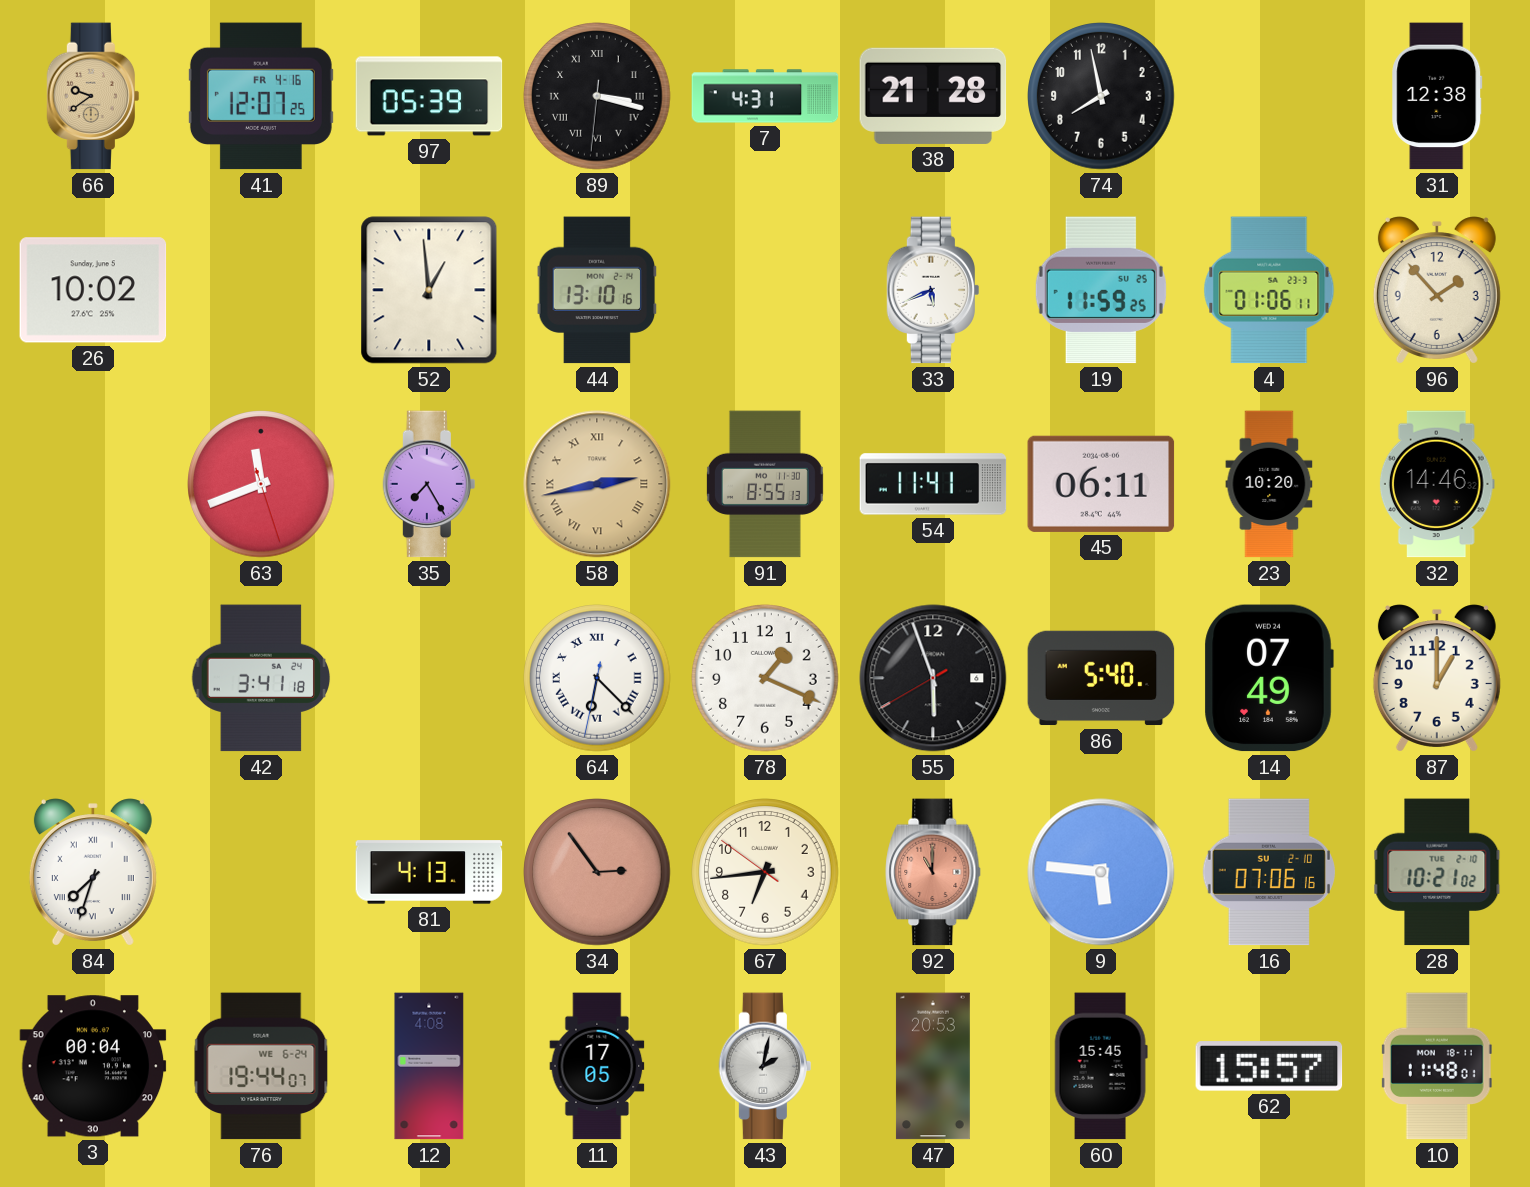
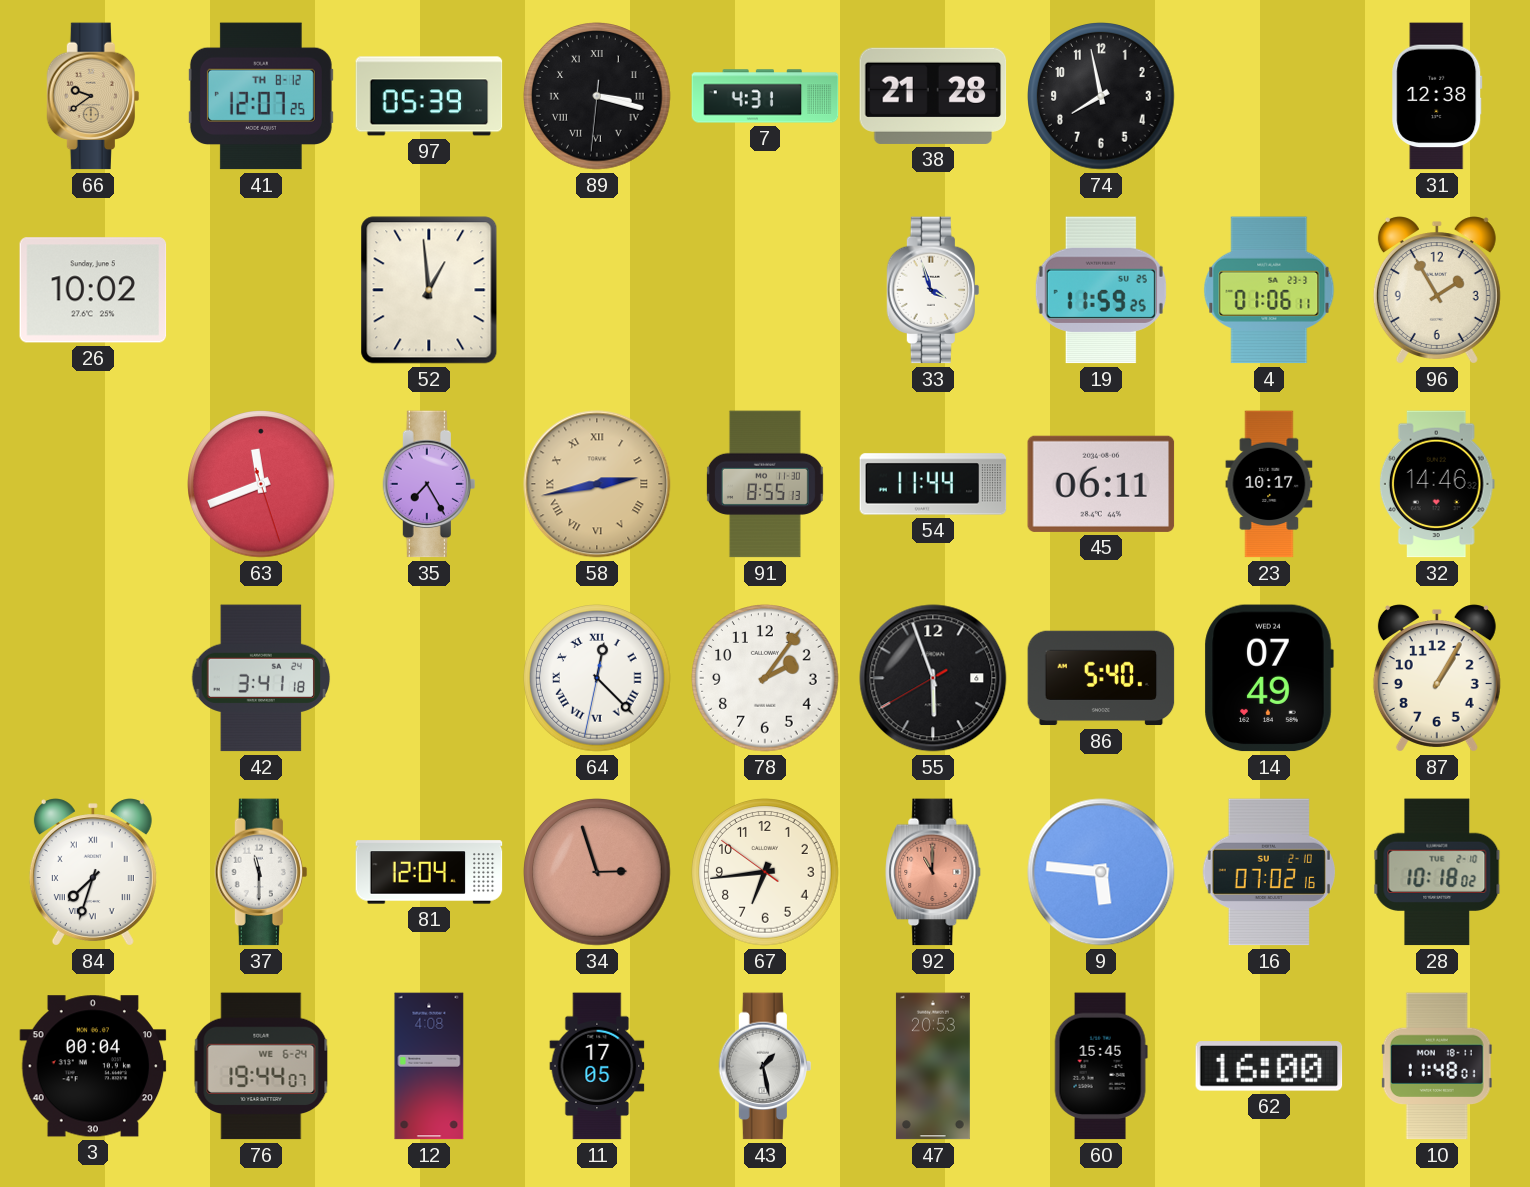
41 date: FR 4-16 -> TH 8-12
44: 13:10 -> none
33: 5:41 -> 3:57
96: 1:53 -> 1:55
54: 11:41 -> 11:44
23: 10:20 -> 10:17
64: 6:22 -> 12:22
78: 1:19 -> 2:06
87: 1:00 -> 1:05
37: none -> 11:30
81: 4:13 -> 12:04
34: 2:54 -> 2:57
16: 07:06 -> 07:02
28: 10:21 -> 10:18
43: 2:02 -> 1:28
62: 15:57 -> 16:00
